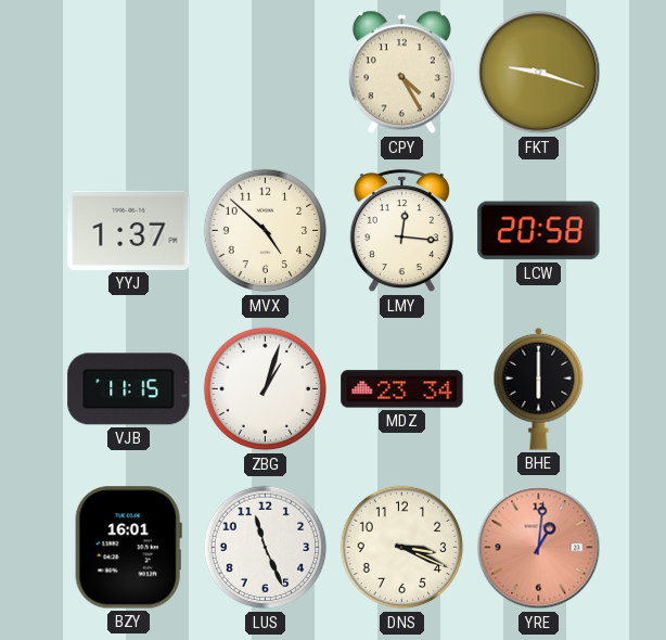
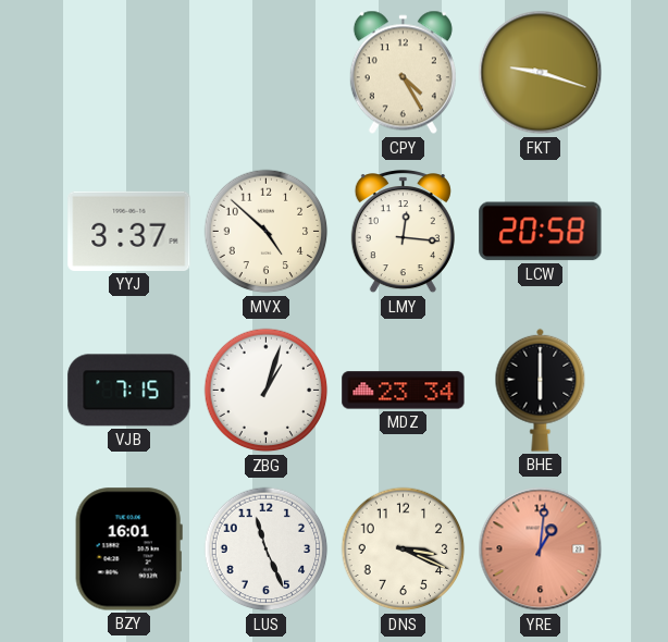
YYJ: 1:37 -> 3:37
VJB: 11:15 -> 7:15
